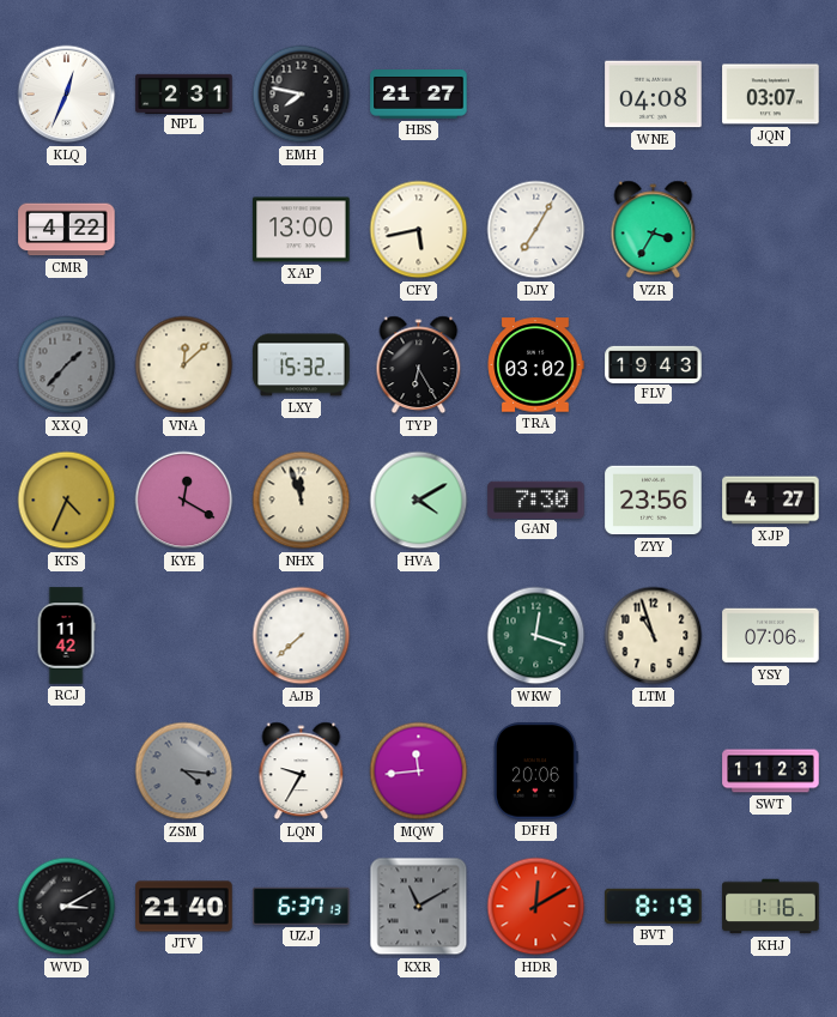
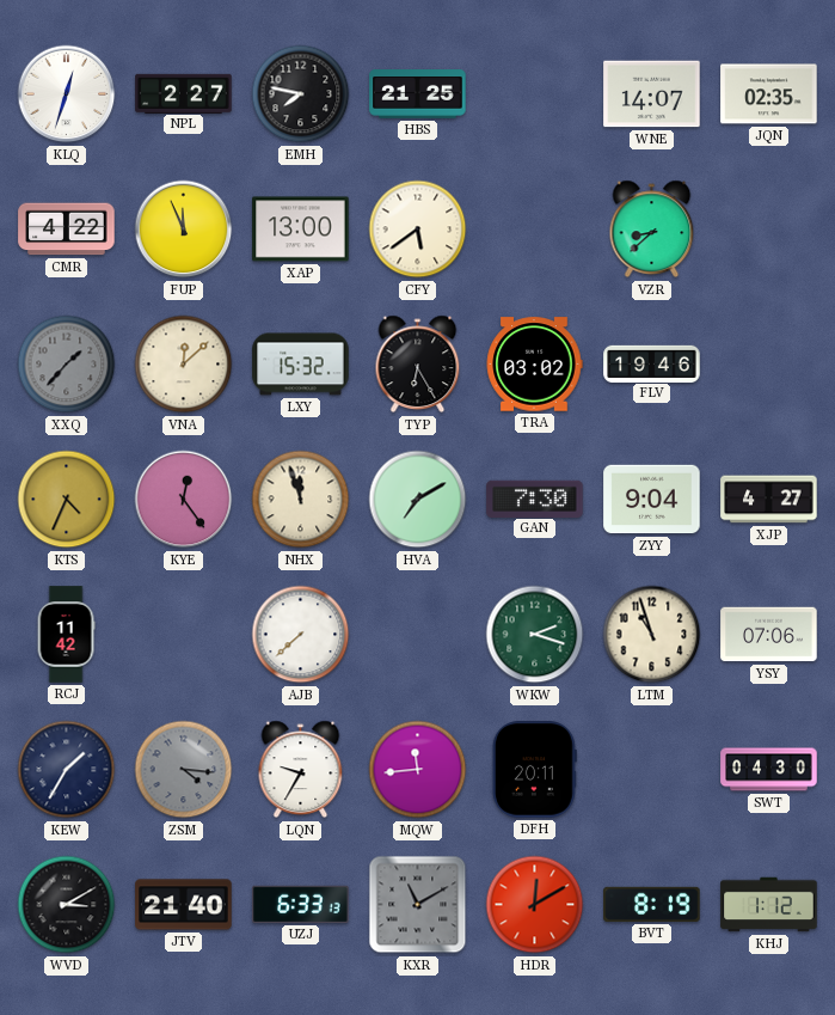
KLQ: 12:34 -> 12:33
NPL: 2:31 -> 2:27
HBS: 21:27 -> 21:25
WNE: 04:08 -> 14:07
JQN: 03:07 -> 02:35
FUP: none -> 11:56
CFY: 5:43 -> 5:39
DJY: 7:05 -> none
VZR: 3:35 -> 8:38
FLV: 19:43 -> 19:46
KYE: 12:20 -> 12:24
HVA: 4:10 -> 7:10
ZYY: 23:56 -> 9:04
WKW: 12:18 -> 2:18
KEW: none -> 1:35
DFH: 20:06 -> 20:11
SWT: 11:23 -> 04:30
UZJ: 6:37 -> 6:33
KHJ: 1:16 -> 1:12
